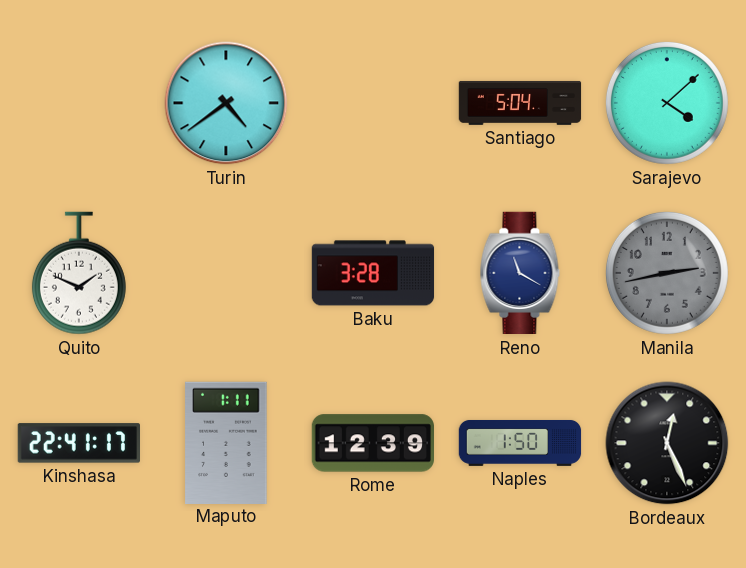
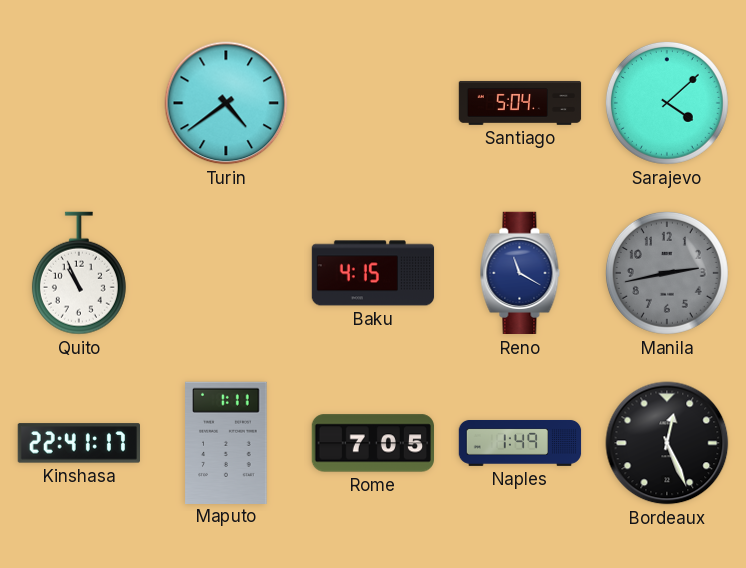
Quito: 1:49 -> 10:56
Baku: 3:28 -> 4:15
Rome: 12:39 -> 7:05
Naples: 1:50 -> 1:49
